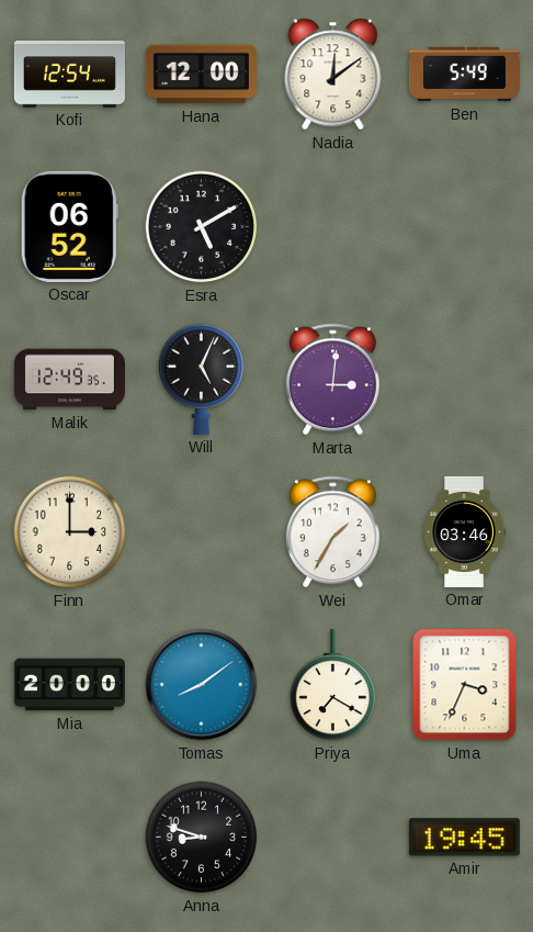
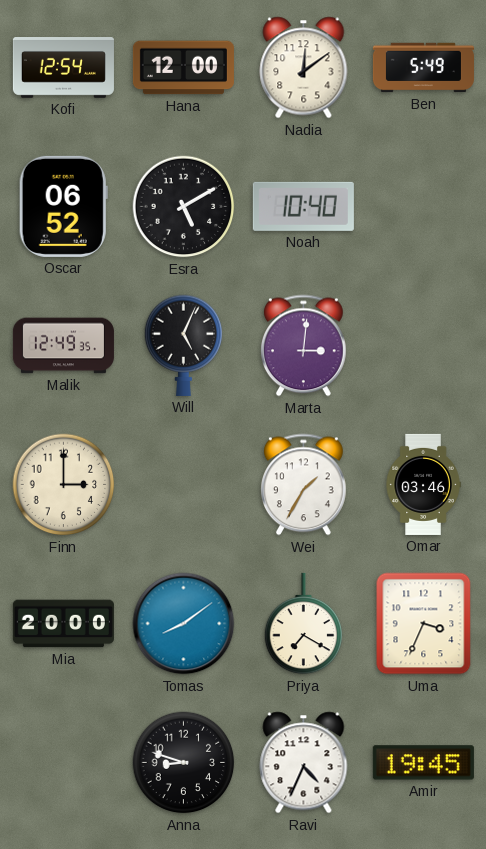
Noah: none -> 10:40
Ravi: none -> 4:34
